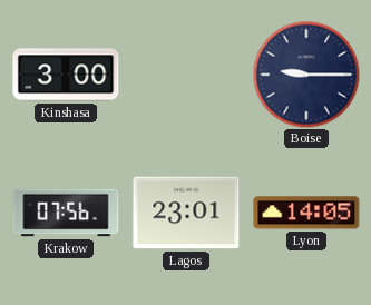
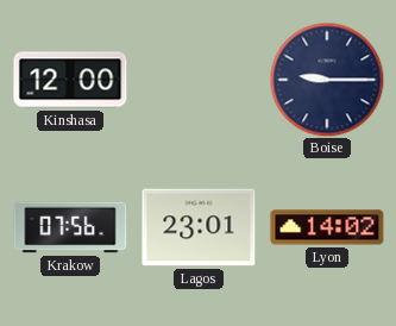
Kinshasa: 3:00 -> 12:00
Lyon: 14:05 -> 14:02
